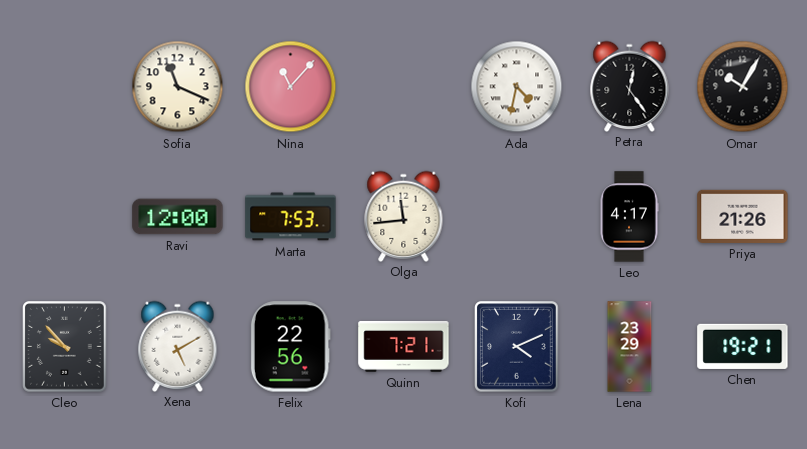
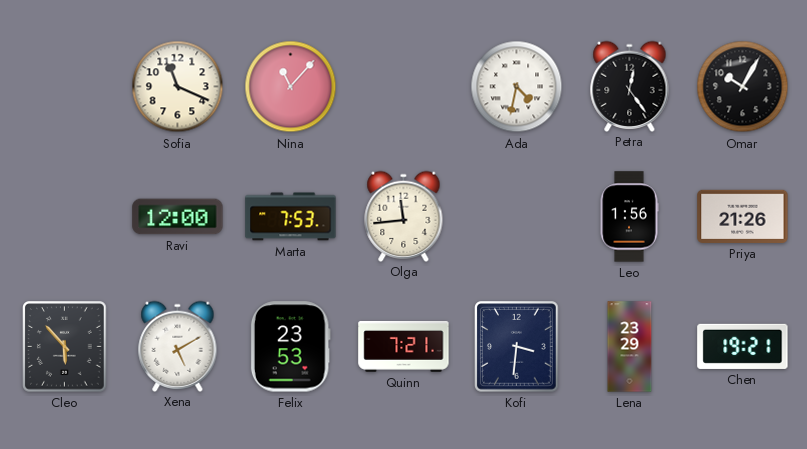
Leo: 4:17 -> 1:56
Cleo: 9:53 -> 5:53
Felix: 22:56 -> 23:53
Kofi: 4:11 -> 3:31
